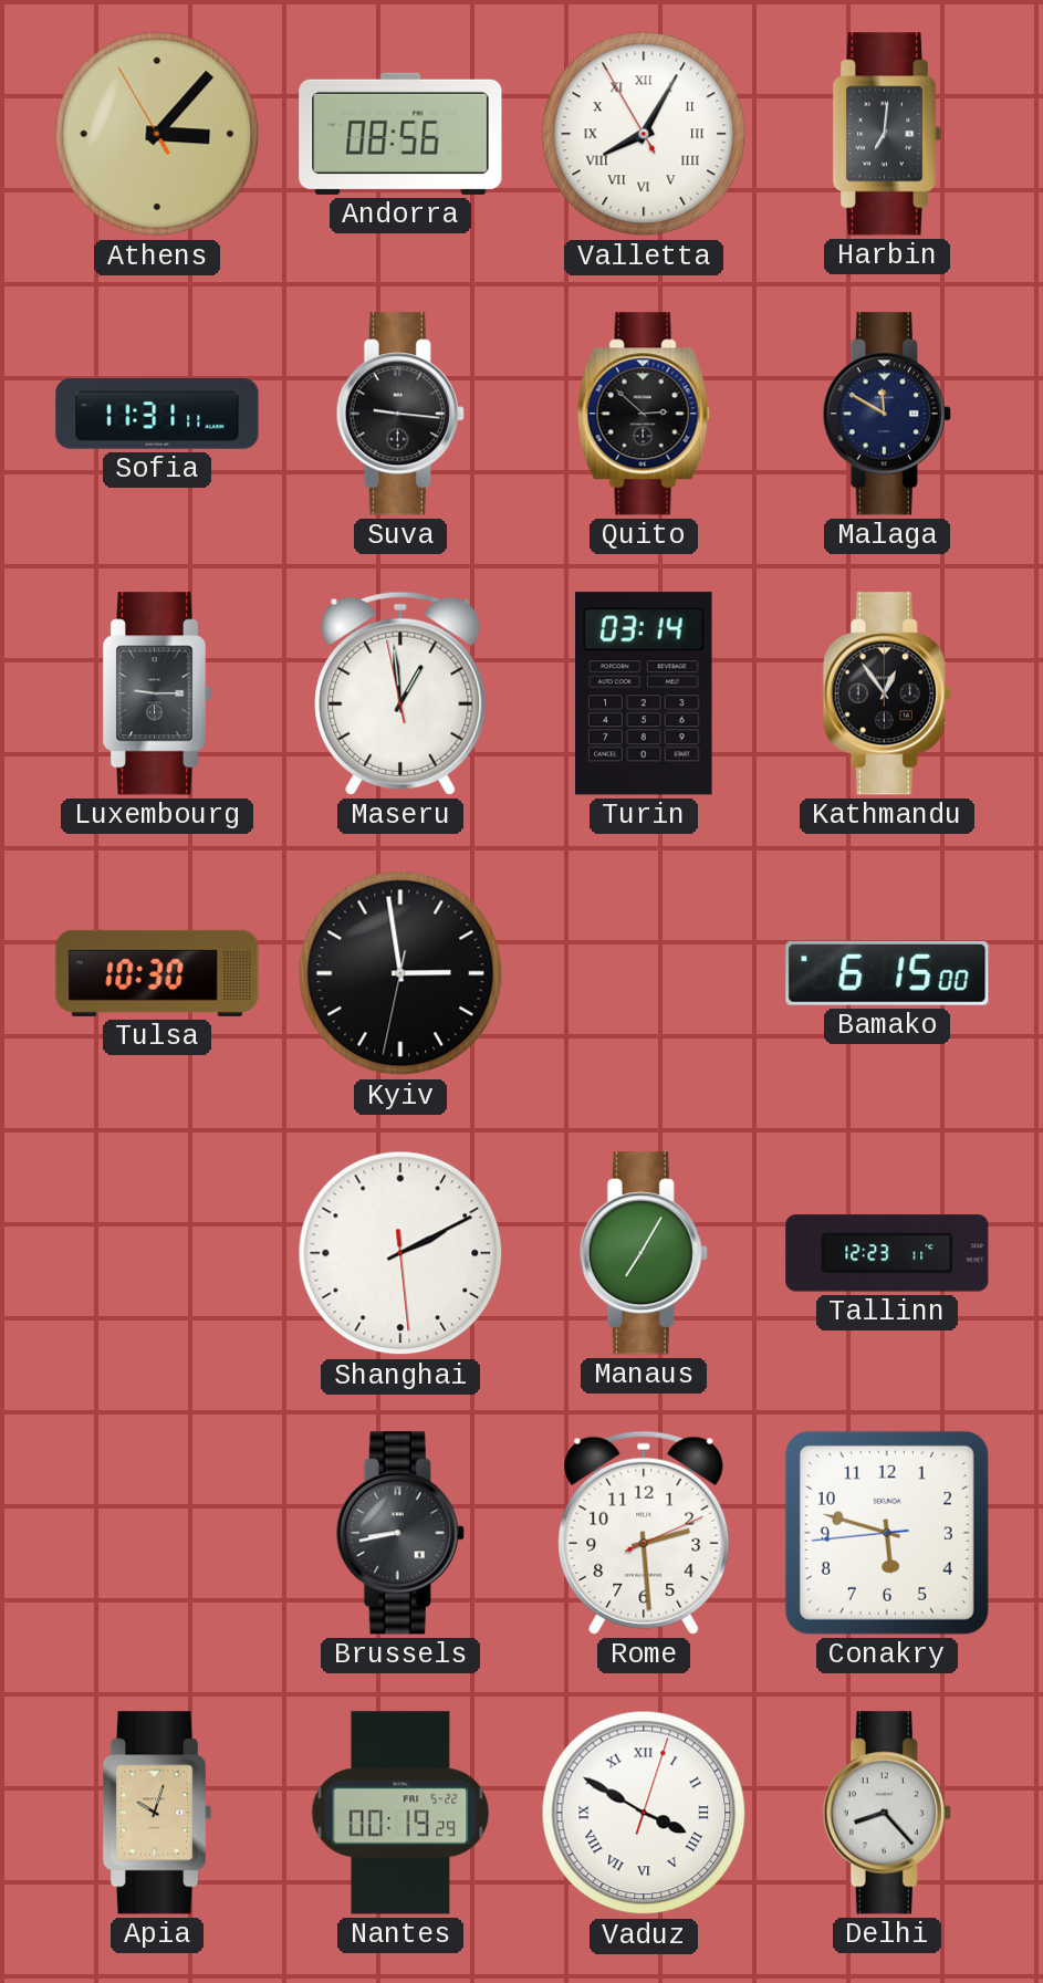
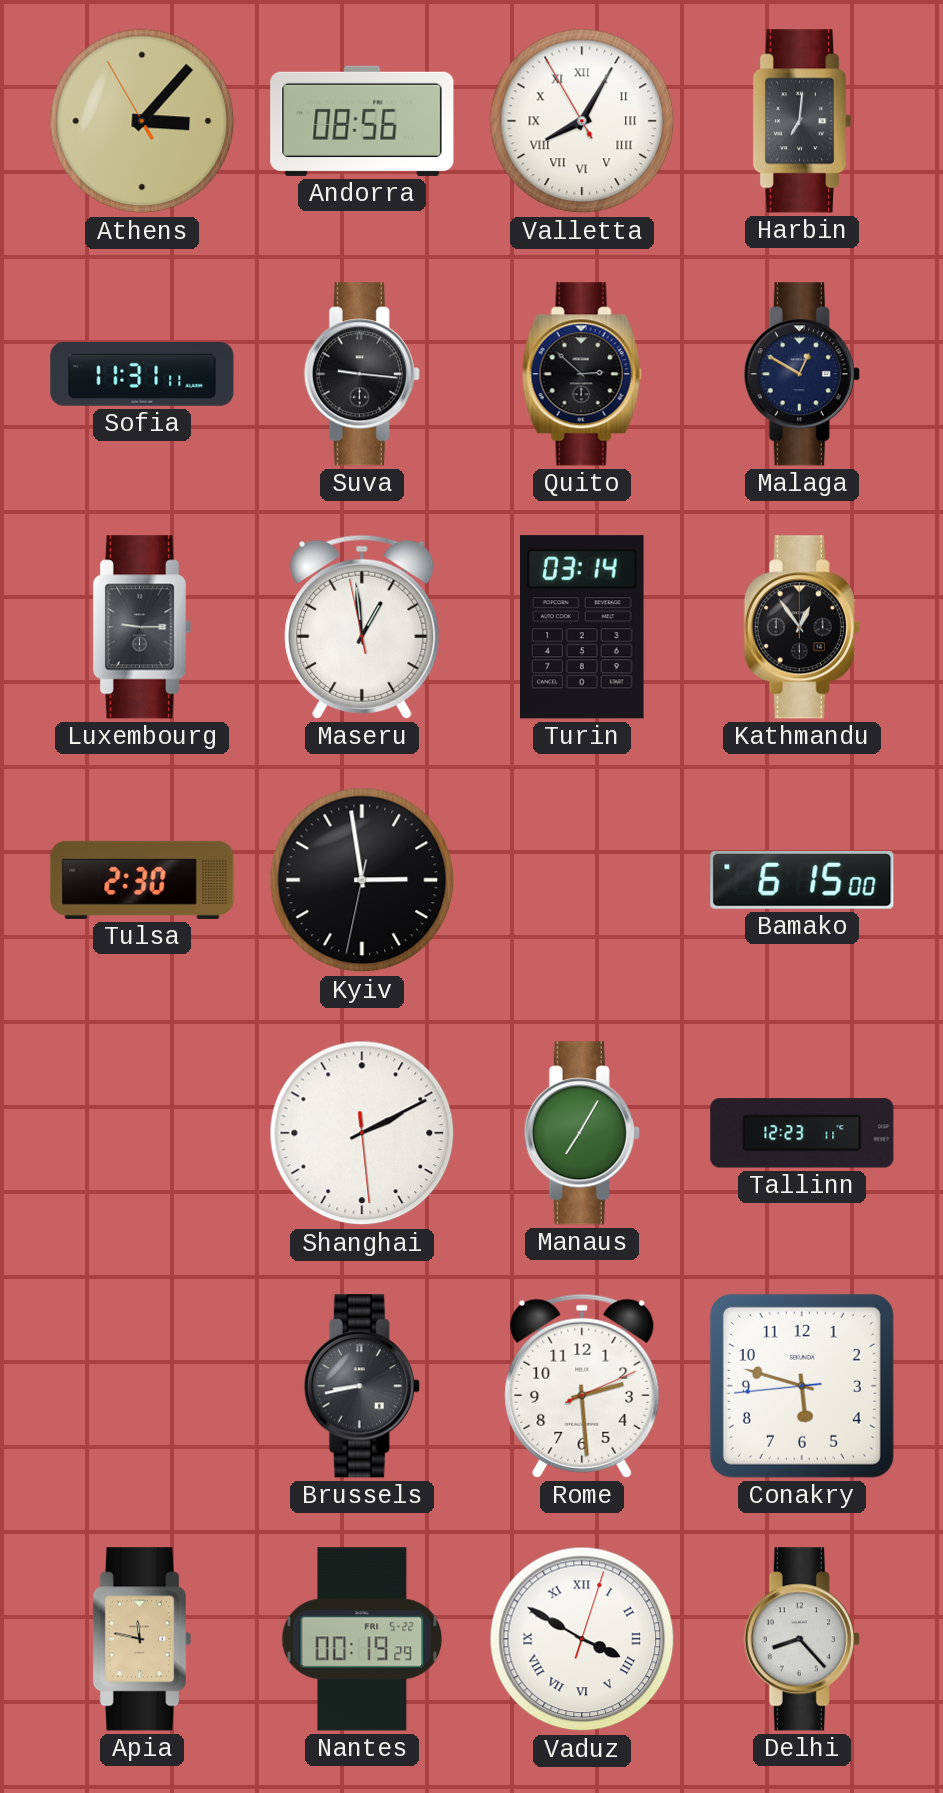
Malaga: 11:50 -> 12:50
Tulsa: 10:30 -> 2:30
Apia: 10:03 -> 11:47
